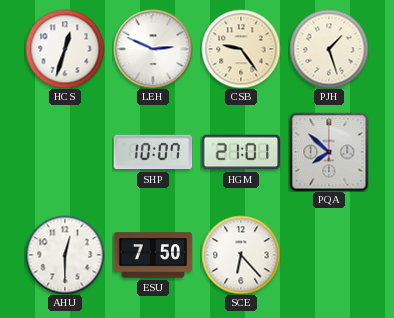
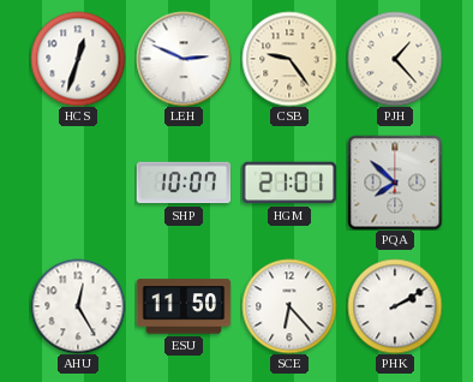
PJH: 1:27 -> 1:23
AHU: 12:30 -> 12:25
ESU: 7:50 -> 11:50
PHK: none -> 2:10
